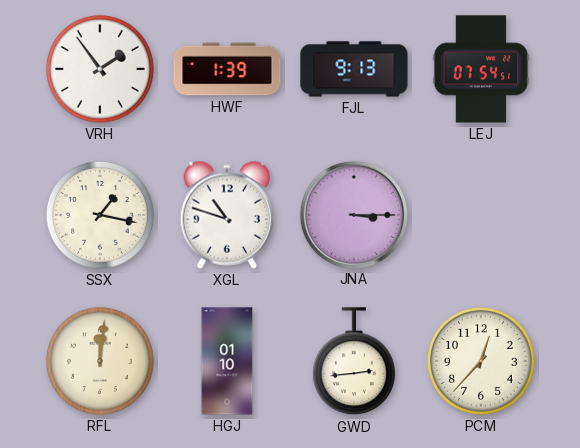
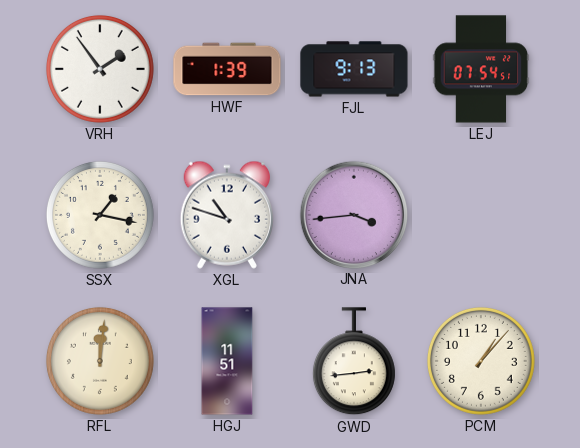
JNA: 3:15 -> 3:44
HGJ: 01:10 -> 11:51
PCM: 12:37 -> 1:07
